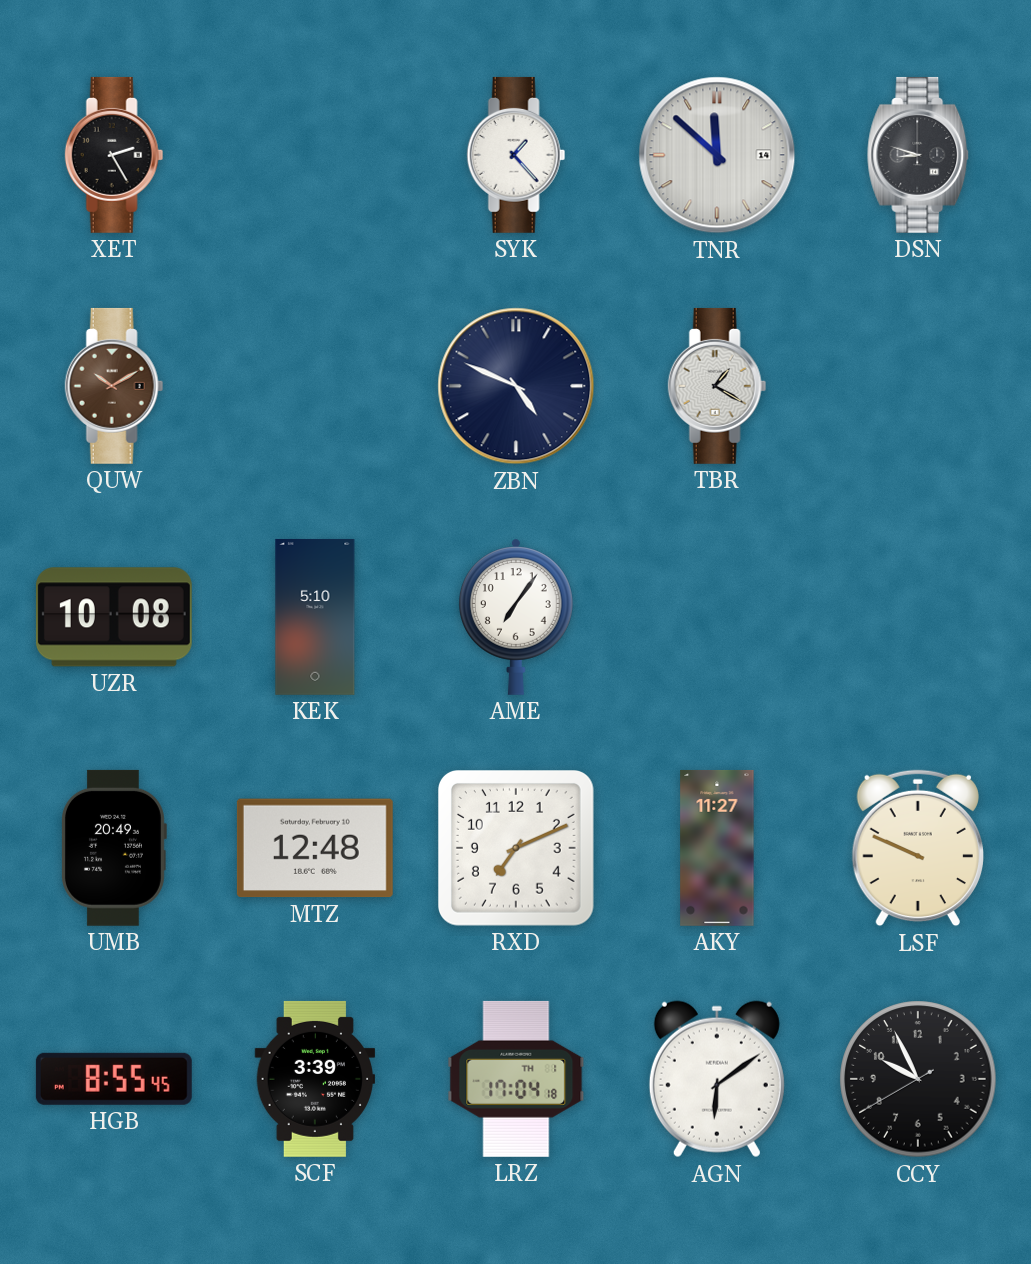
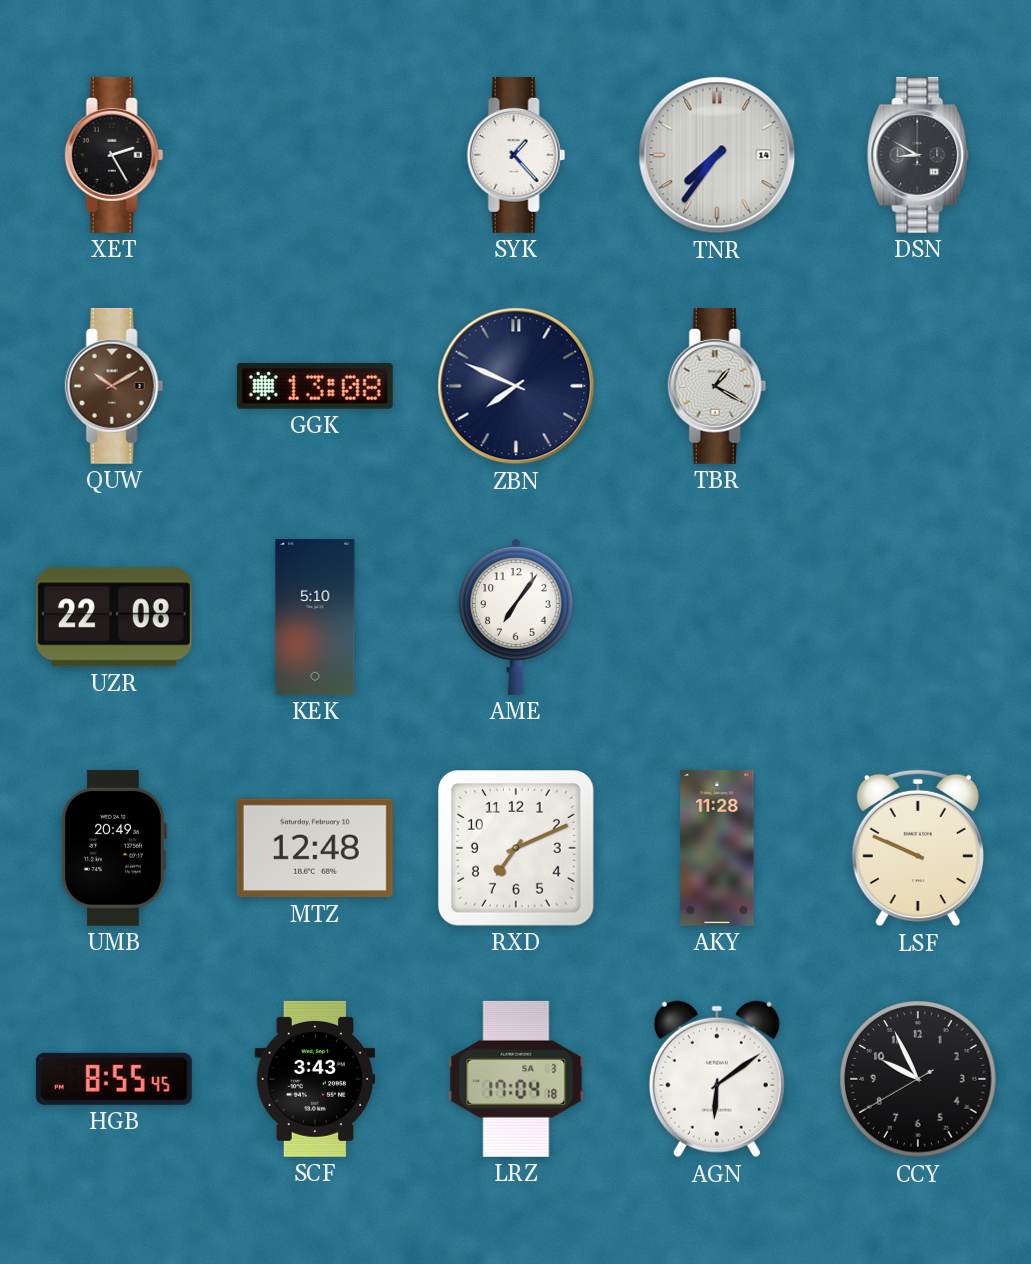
TNR: 11:52 -> 7:36
DSN: 8:48 -> 8:50
GGK: none -> 13:08
ZBN: 4:49 -> 7:49
UZR: 10:08 -> 22:08
AKY: 11:27 -> 11:28
SCF: 3:39 -> 3:43
LRZ date: TH 1 -> SA 3
